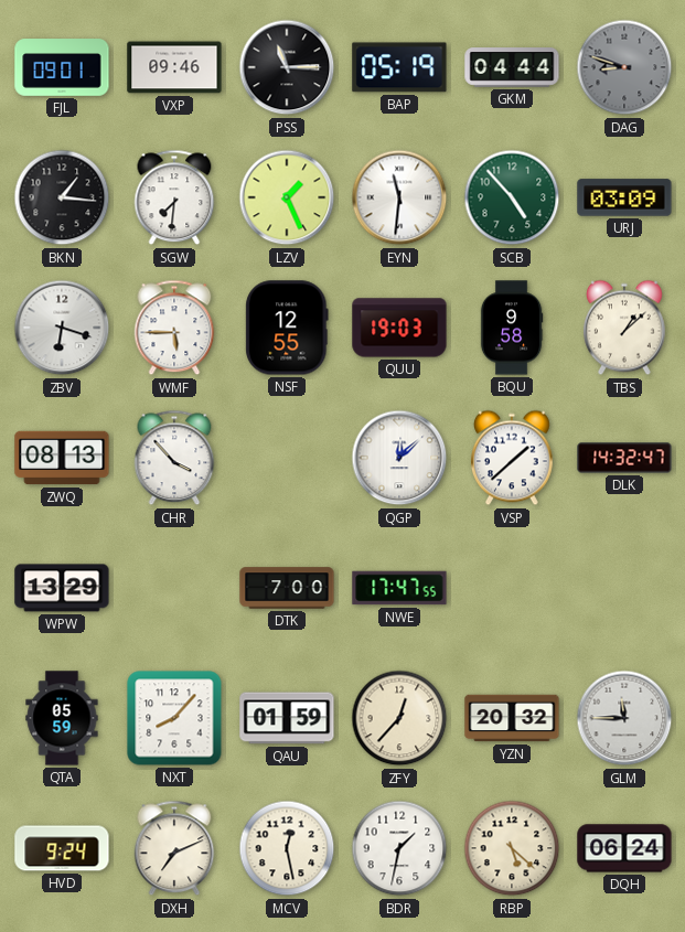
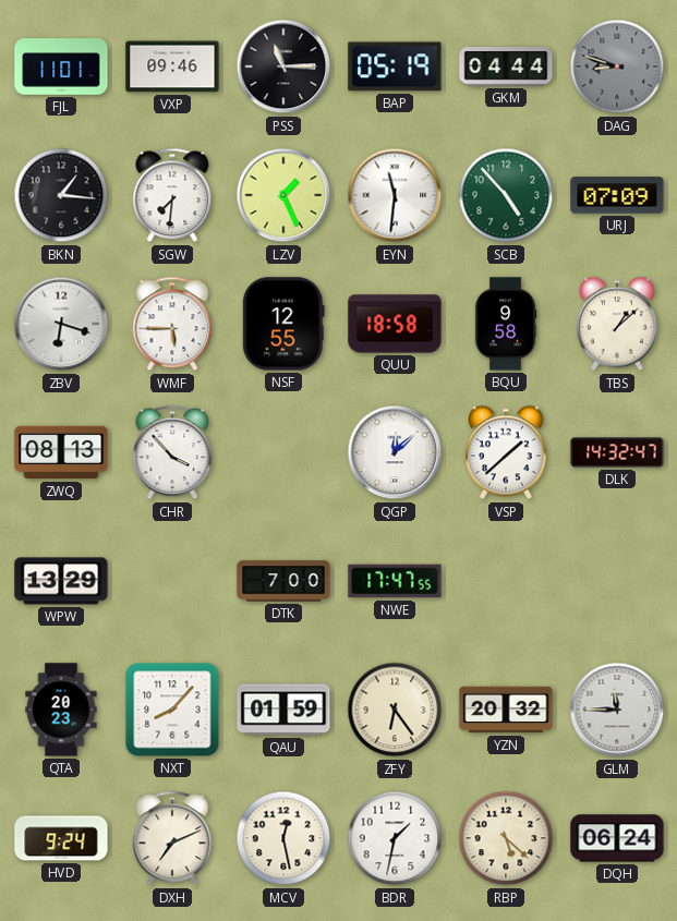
FJL: 09:01 -> 11:01
URJ: 03:09 -> 07:09
QUU: 19:03 -> 18:58
QTA: 05:59 -> 20:23
ZFY: 12:37 -> 6:24
